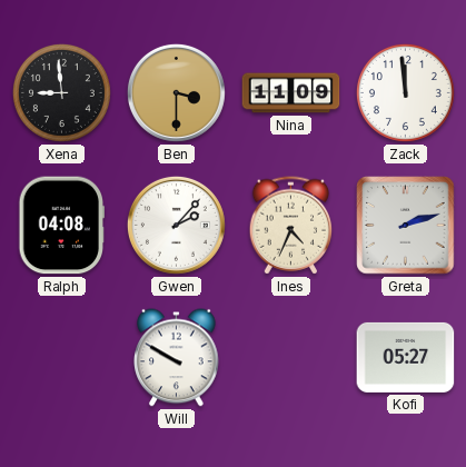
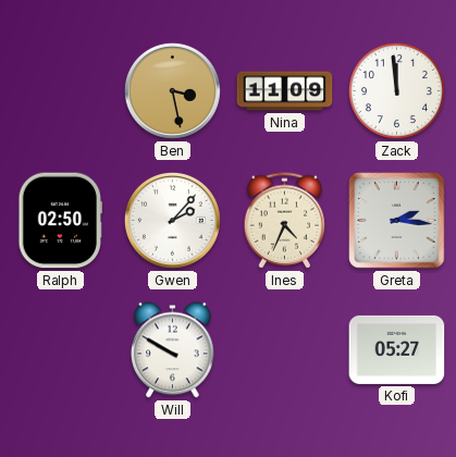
Xena: 8:59 -> none
Ben: 3:30 -> 3:28
Ralph: 04:08 -> 02:50
Greta: 2:12 -> 2:16
